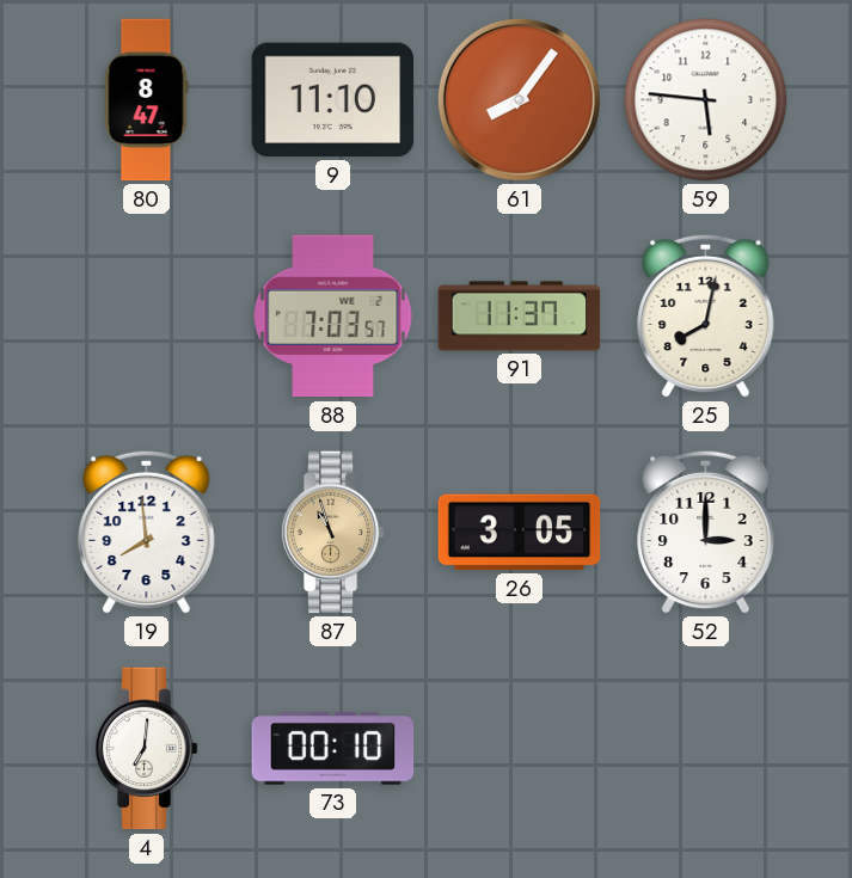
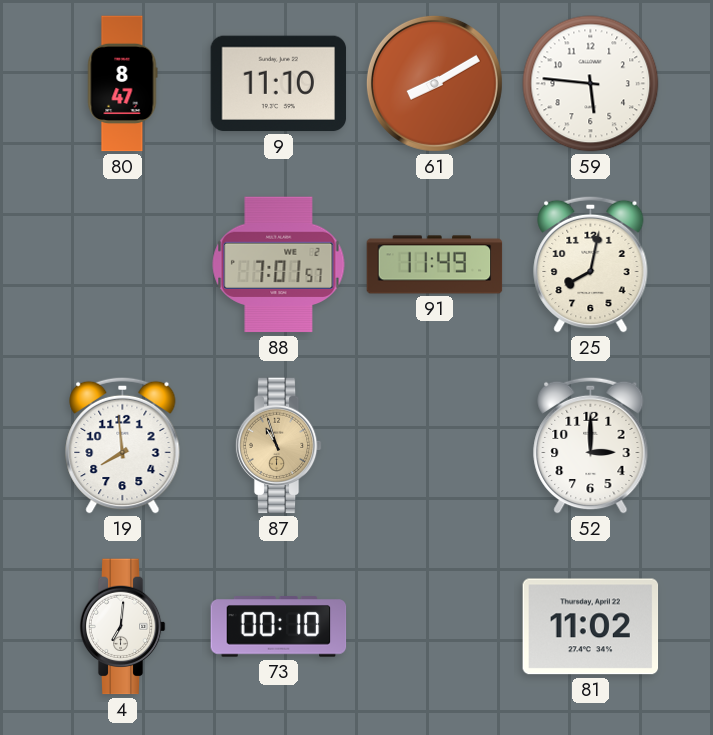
61: 8:06 -> 8:10
88: 7:03 -> 7:01
91: 11:37 -> 11:49
26: 3:05 -> none
81: none -> 11:02
